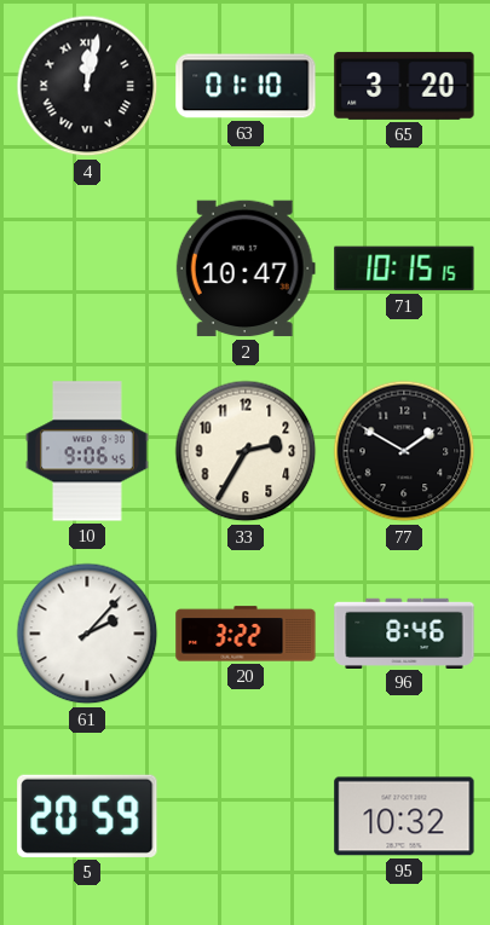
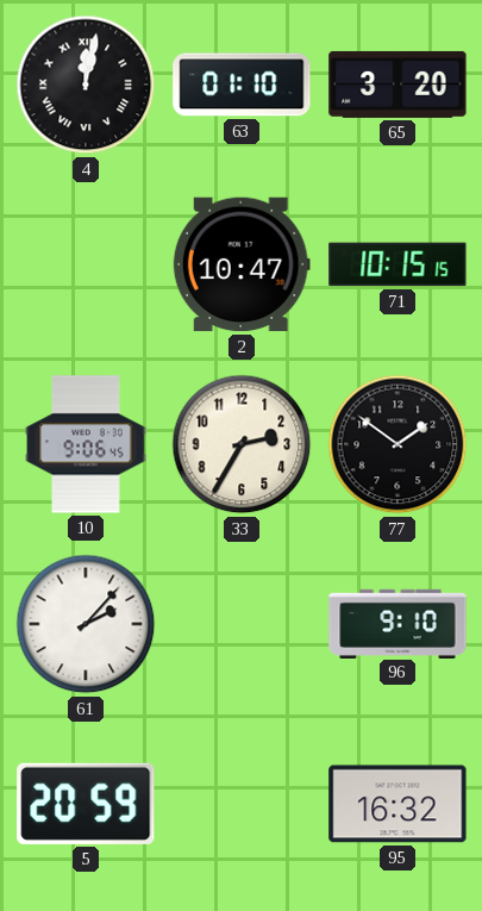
77: 1:50 -> 1:51
20: 3:22 -> none
96: 8:46 -> 9:10
95: 10:32 -> 16:32
